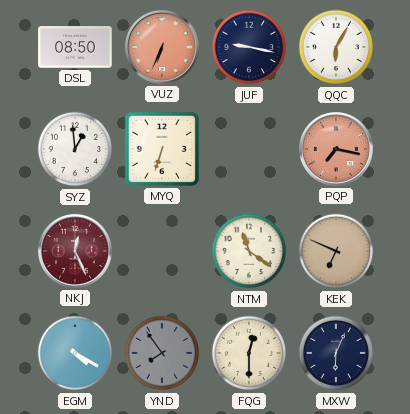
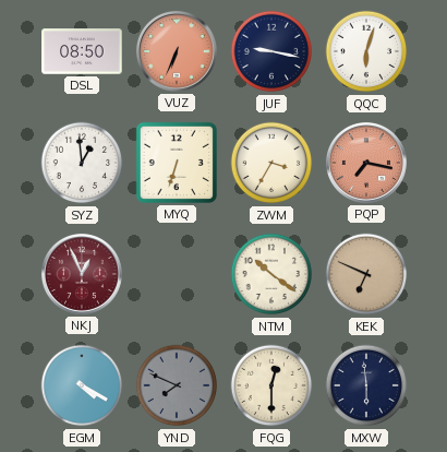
QQC: 6:05 -> 6:03
ZWM: none -> 3:35
NKJ: 12:26 -> 12:56
NTM: 11:21 -> 10:21
YND: 7:54 -> 7:49
MXW: 6:04 -> 5:59
